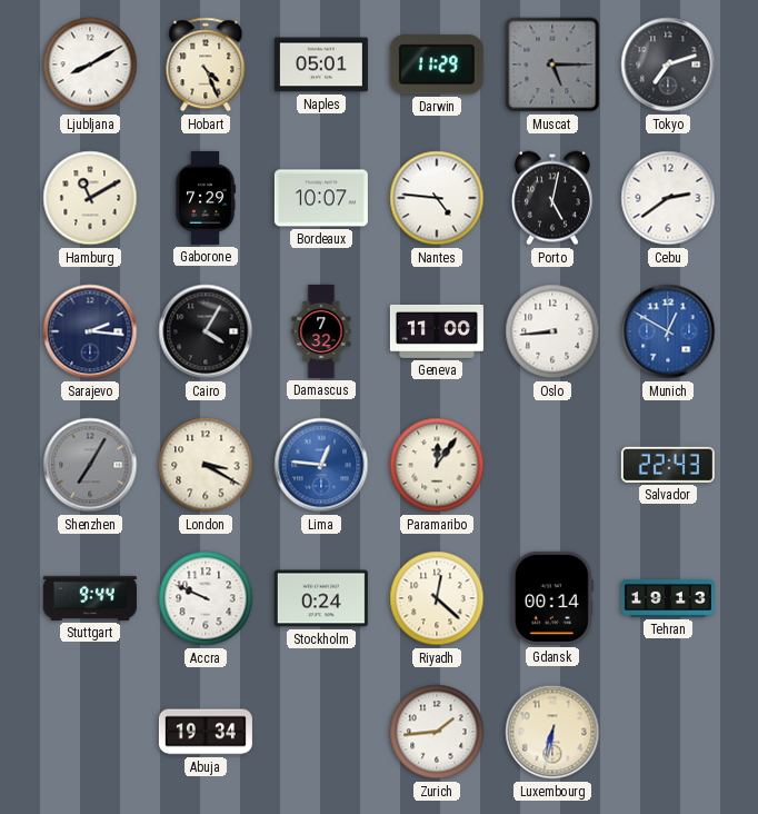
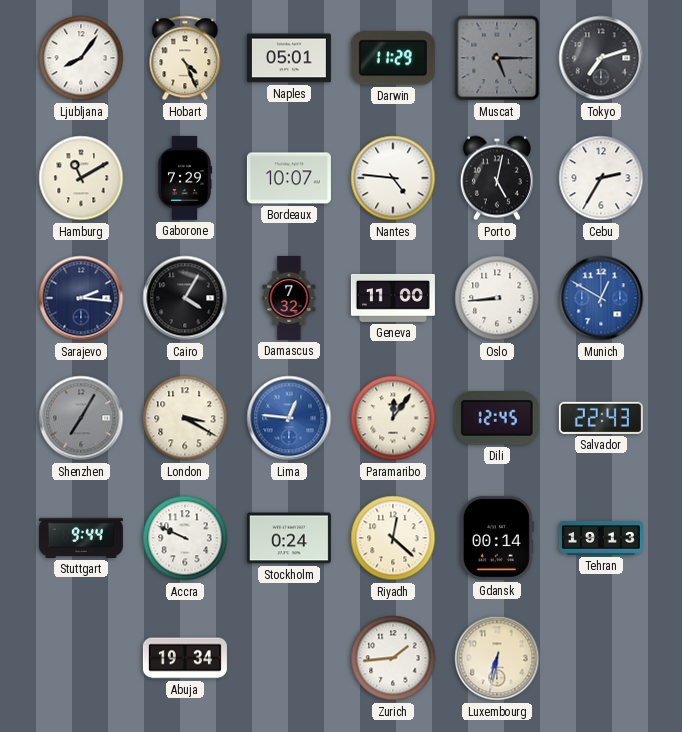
Ljubljana: 8:10 -> 8:06
Cebu: 2:39 -> 2:35
Dili: none -> 12:45
